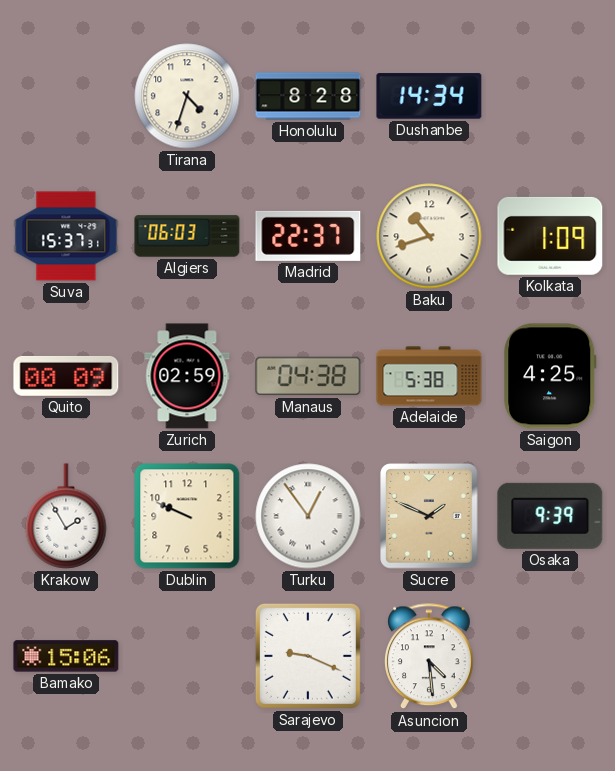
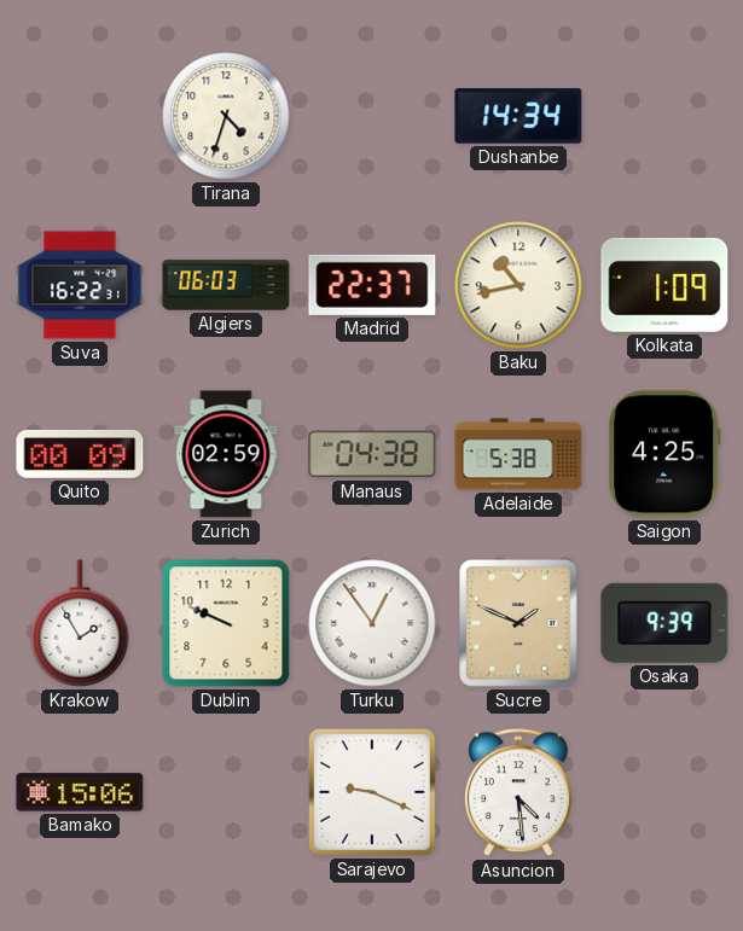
Honolulu: 8:28 -> none
Suva: 15:37 -> 16:22
Baku: 10:42 -> 10:43
